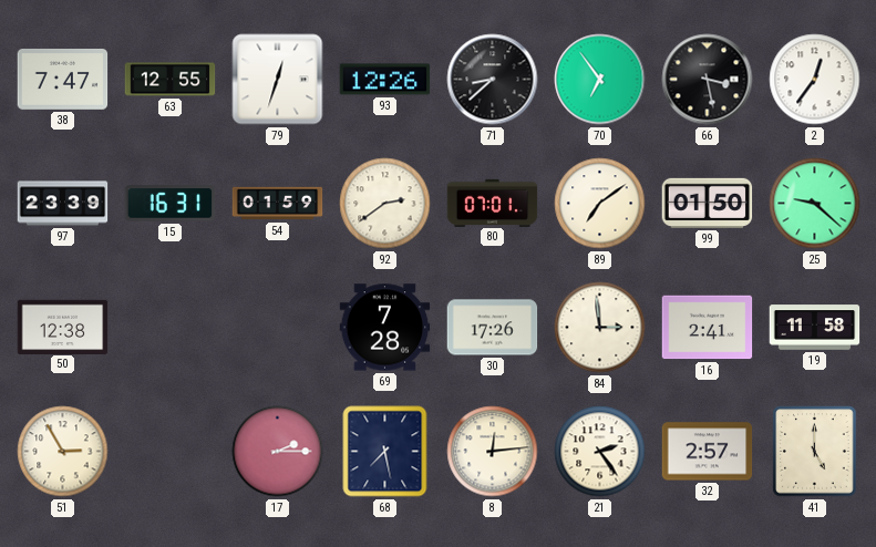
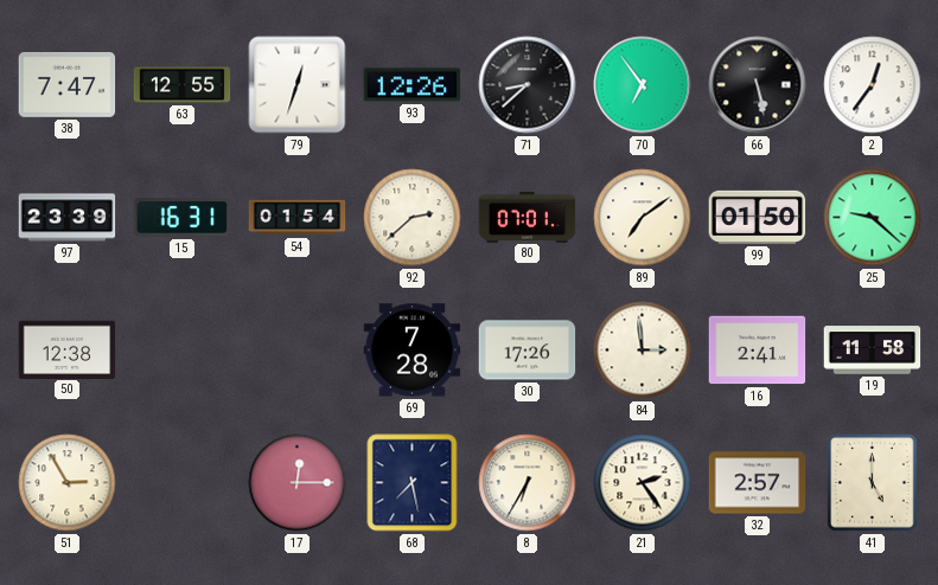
66: 3:28 -> 5:28
54: 01:59 -> 01:54
92: 2:39 -> 2:38
17: 2:15 -> 12:15
8: 12:14 -> 6:35
